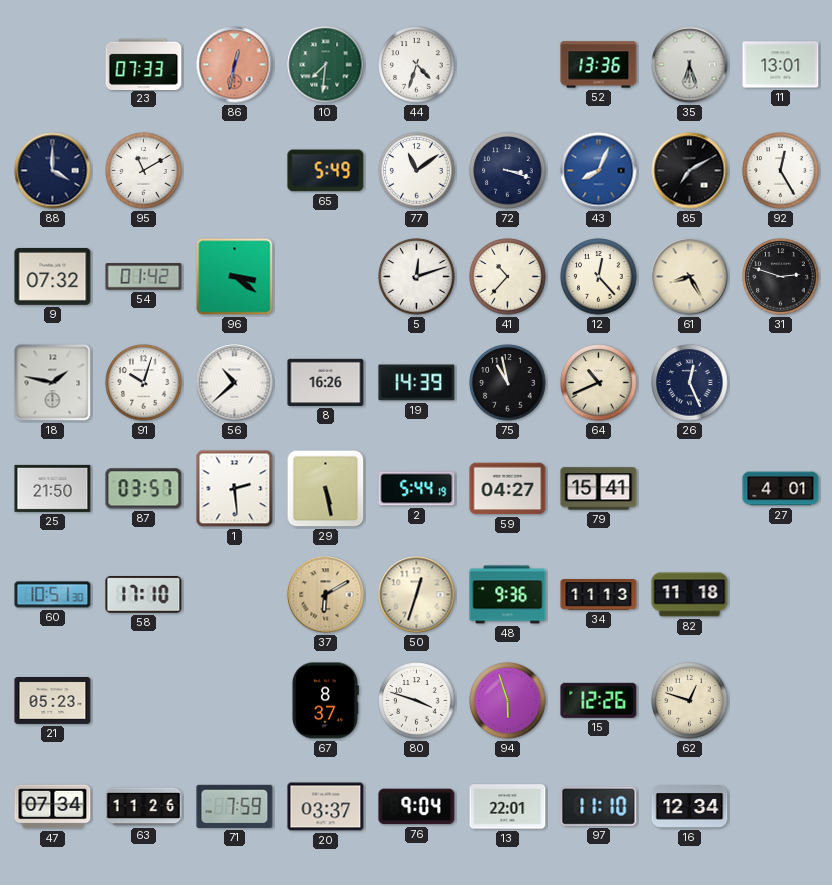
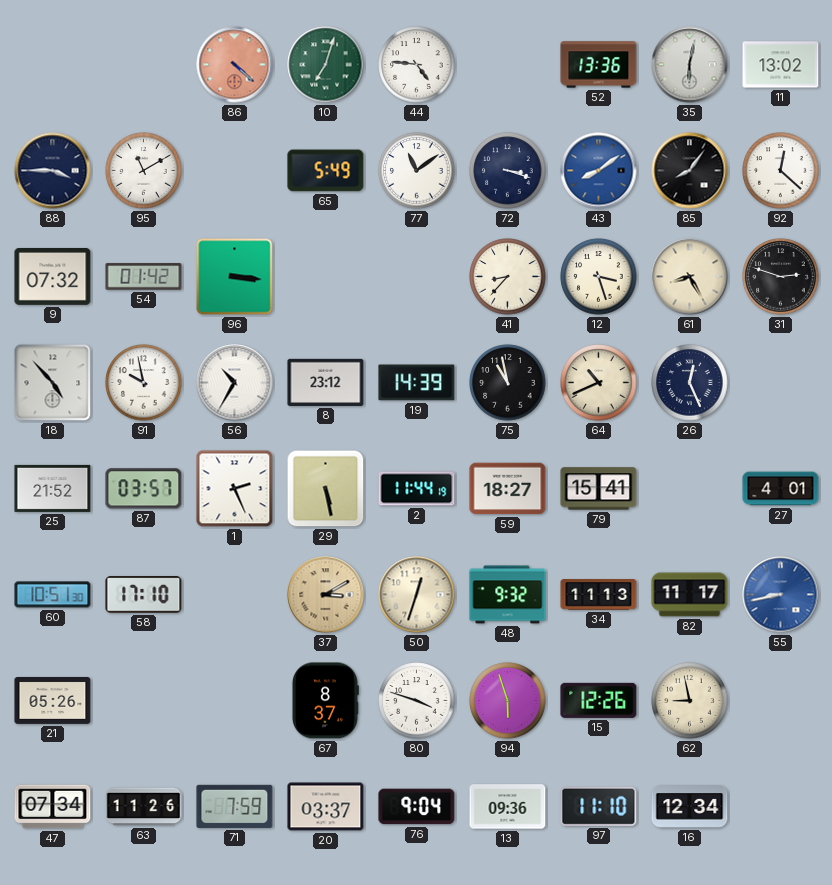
23: 07:33 -> none
86: 12:32 -> 4:22
10: 7:31 -> 7:03
44: 4:33 -> 4:46
35: 6:27 -> 6:02
11: 13:01 -> 13:02
88: 4:00 -> 3:45
43: 8:04 -> 8:09
85: 7:10 -> 8:06
92: 12:25 -> 12:22
96: 3:21 -> 3:16
5: 12:12 -> none
41: 10:37 -> 8:37
12: 12:23 -> 3:27
18: 1:47 -> 4:53
91: 10:03 -> 9:58
56: 10:38 -> 10:35
8: 16:26 -> 23:12
25: 21:50 -> 21:52
1: 2:29 -> 2:26
2: 5:44 -> 11:44
59: 04:27 -> 18:27
37: 6:10 -> 3:10
48: 9:36 -> 9:32
82: 11:18 -> 11:17
55: none -> 8:43
21: 05:23 -> 05:26
62: 12:48 -> 8:58
13: 22:01 -> 09:36
